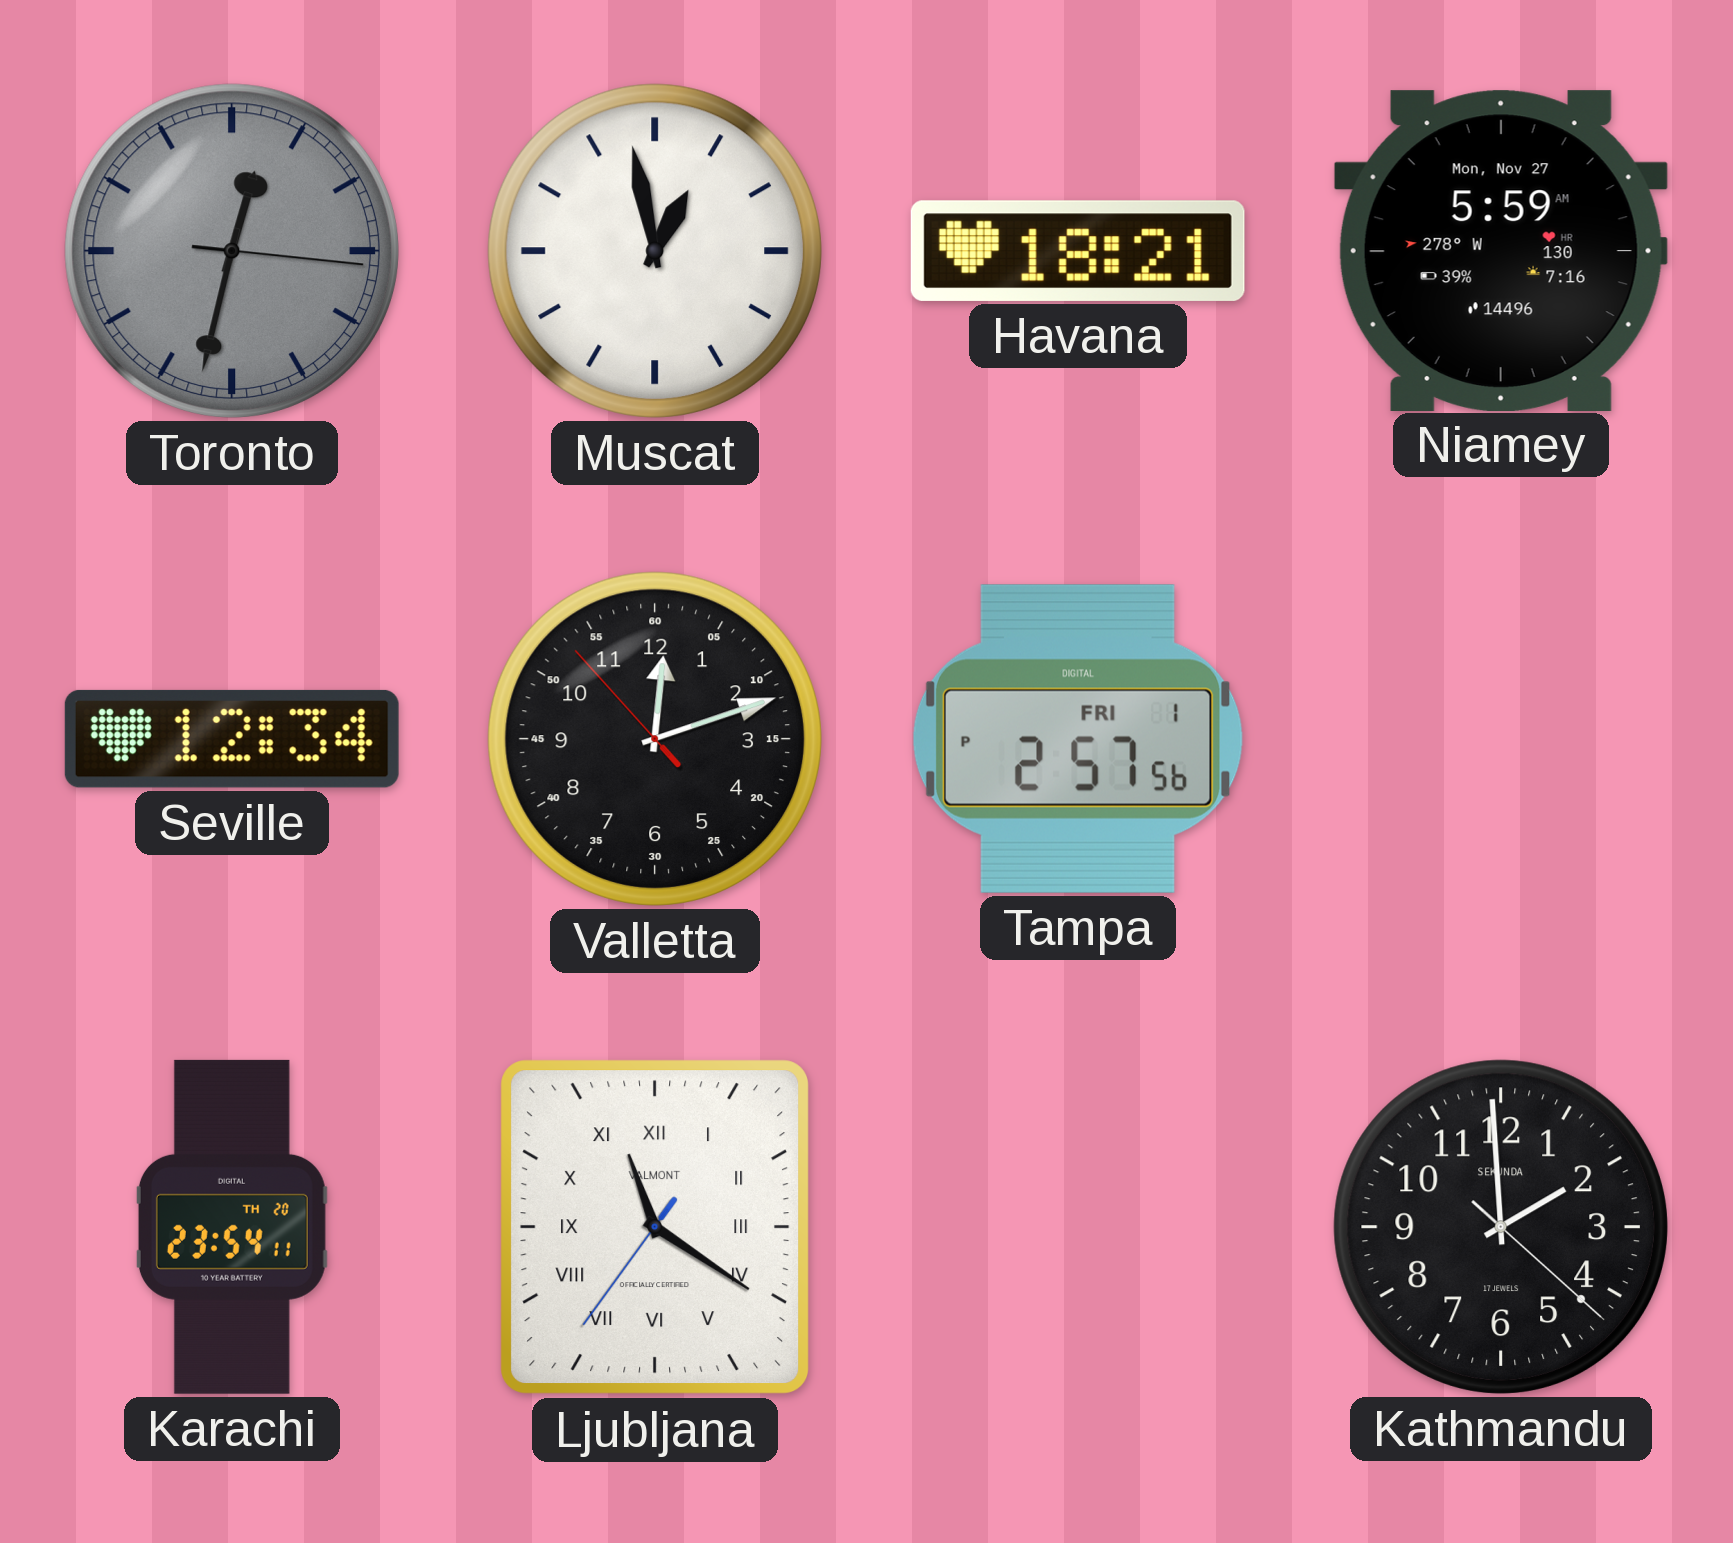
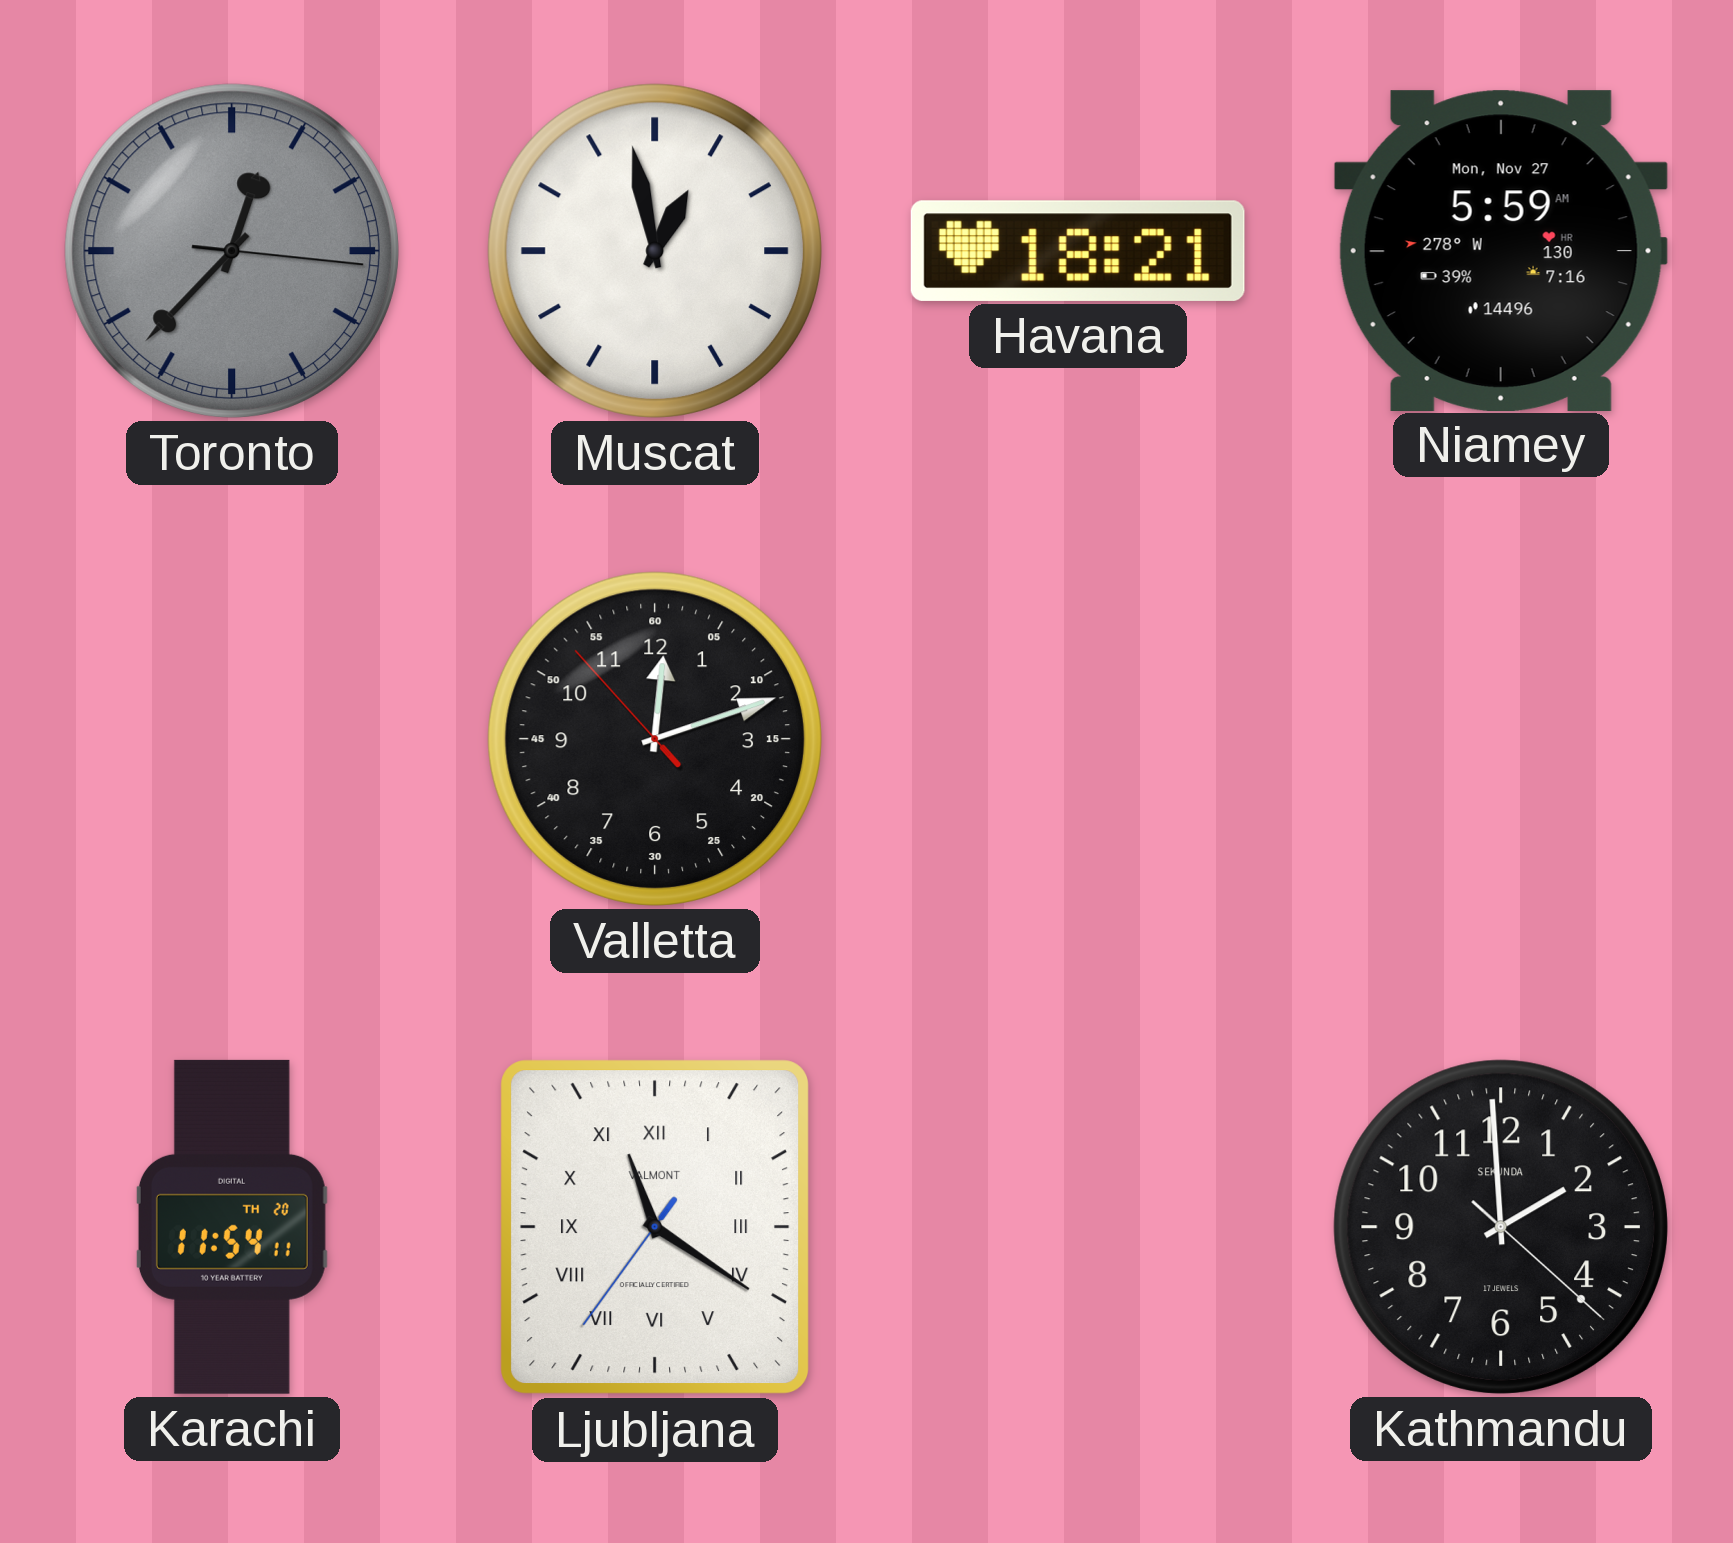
Toronto: 12:32 -> 12:37
Seville: 12:34 -> none
Tampa: 2:57 -> none
Karachi: 23:54 -> 11:54
